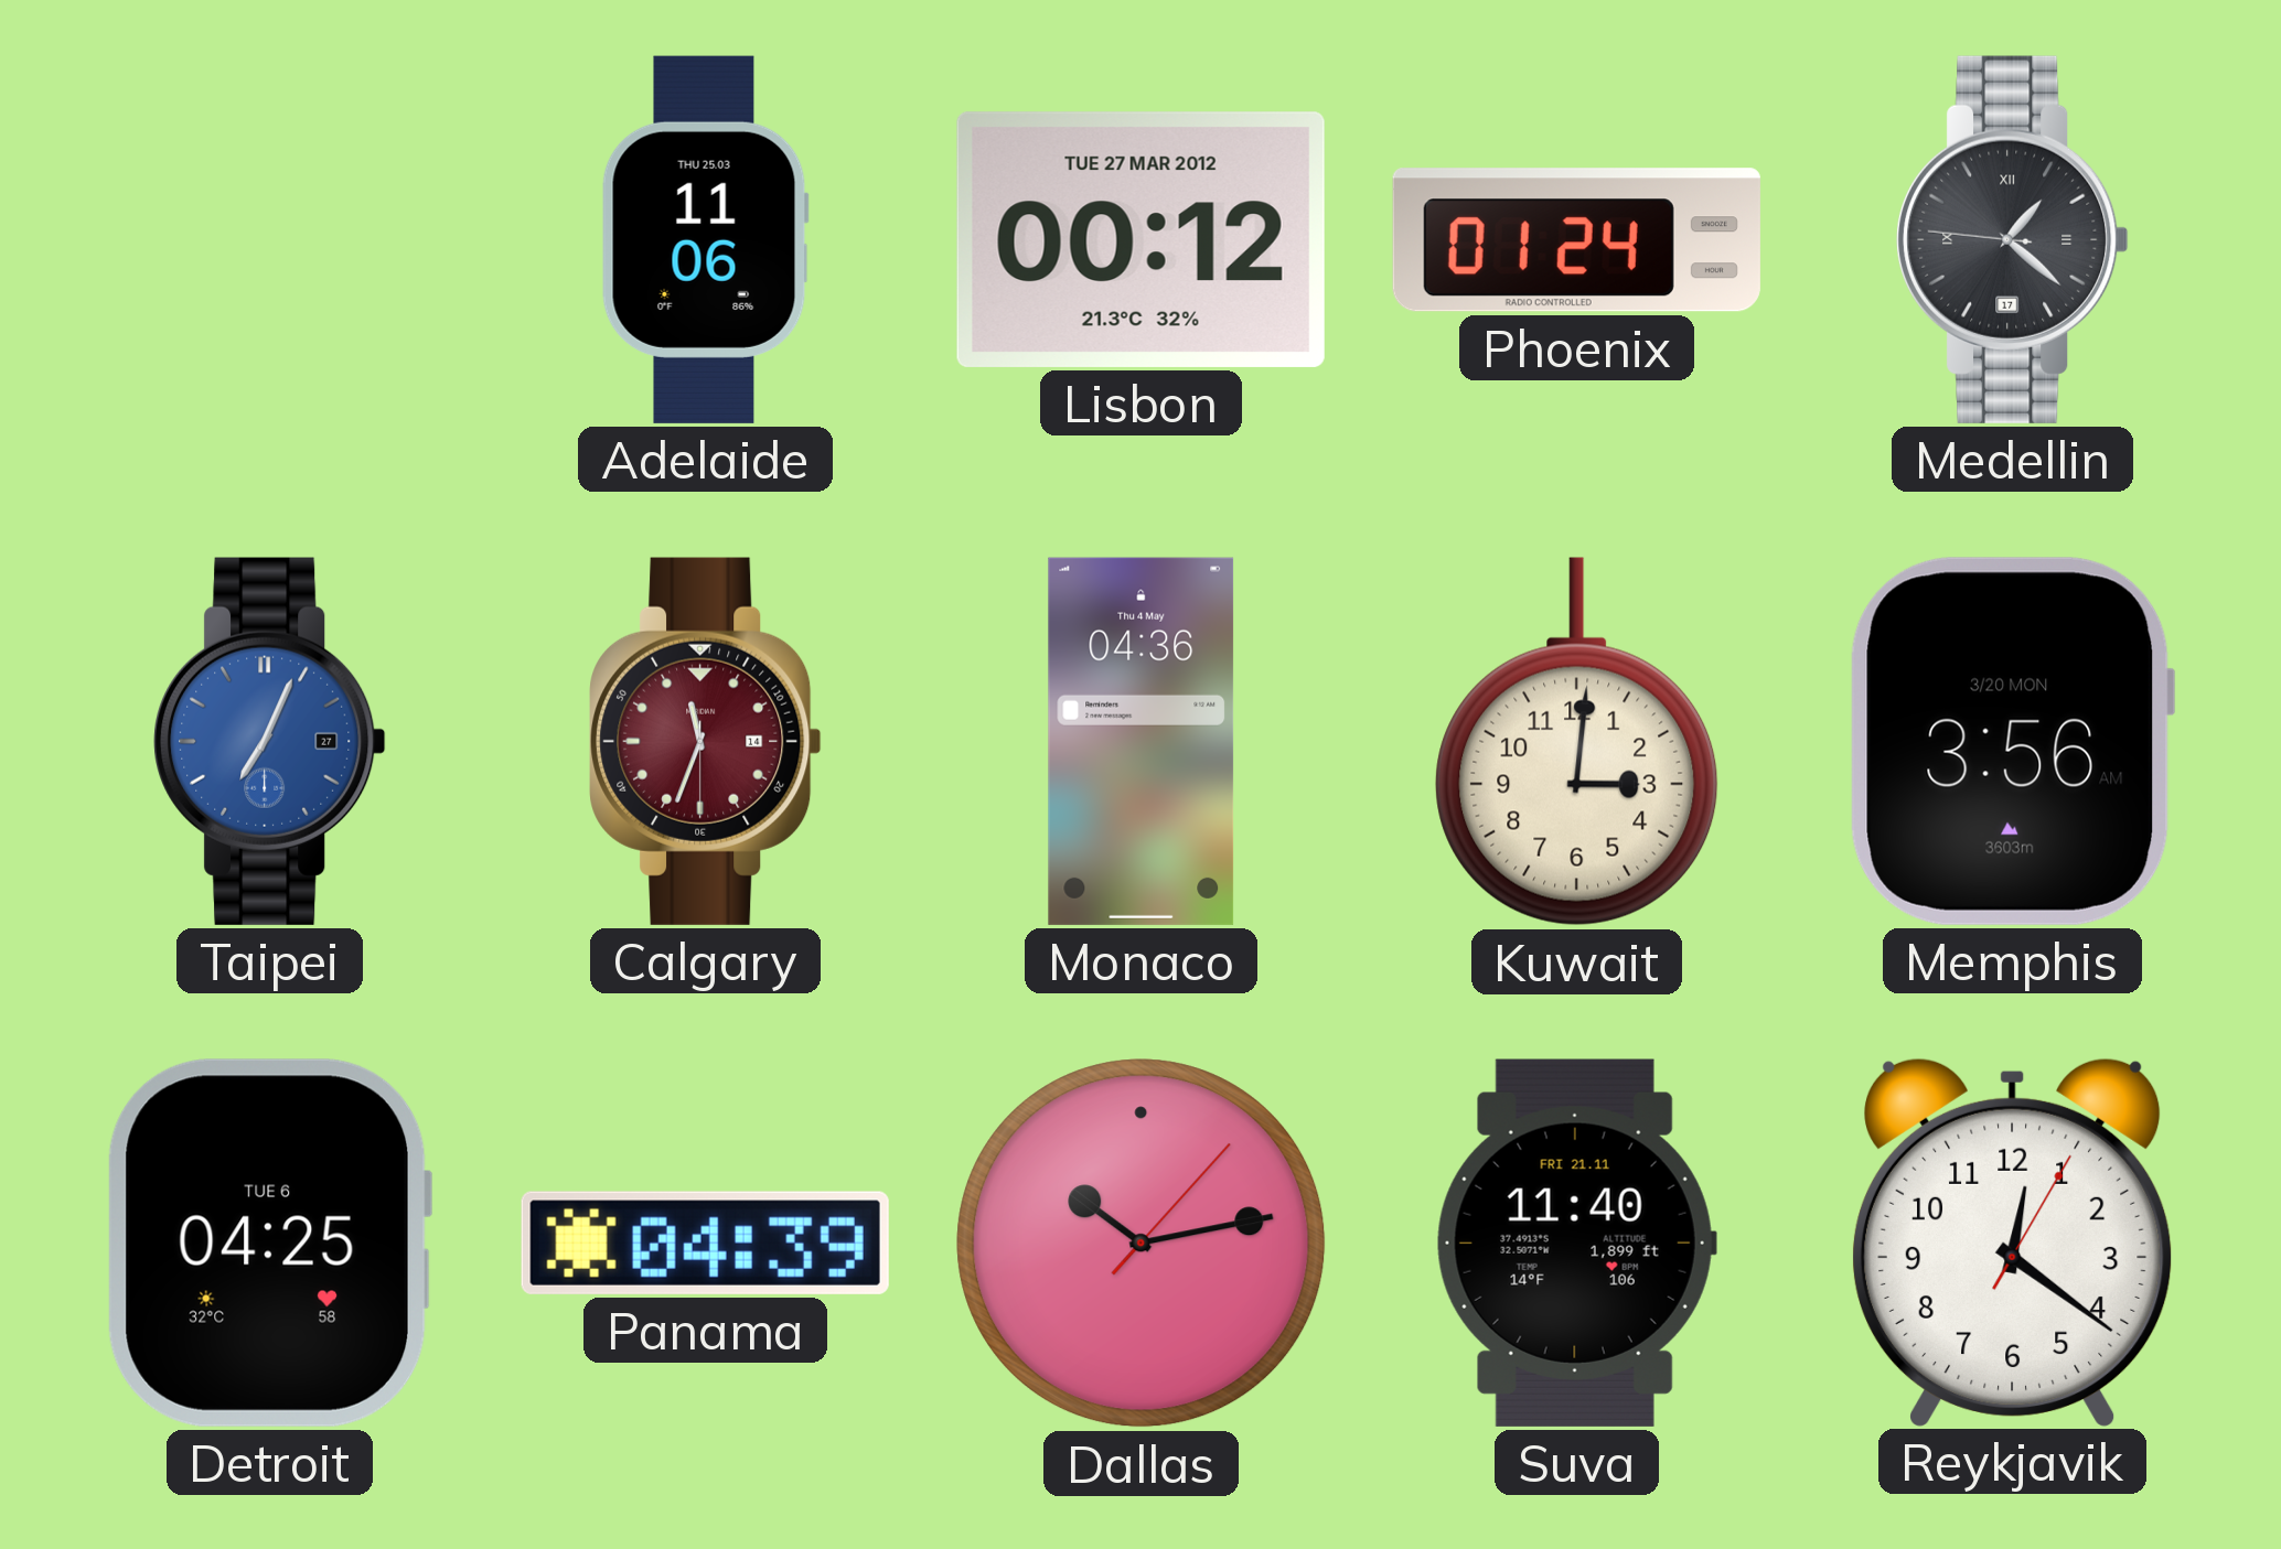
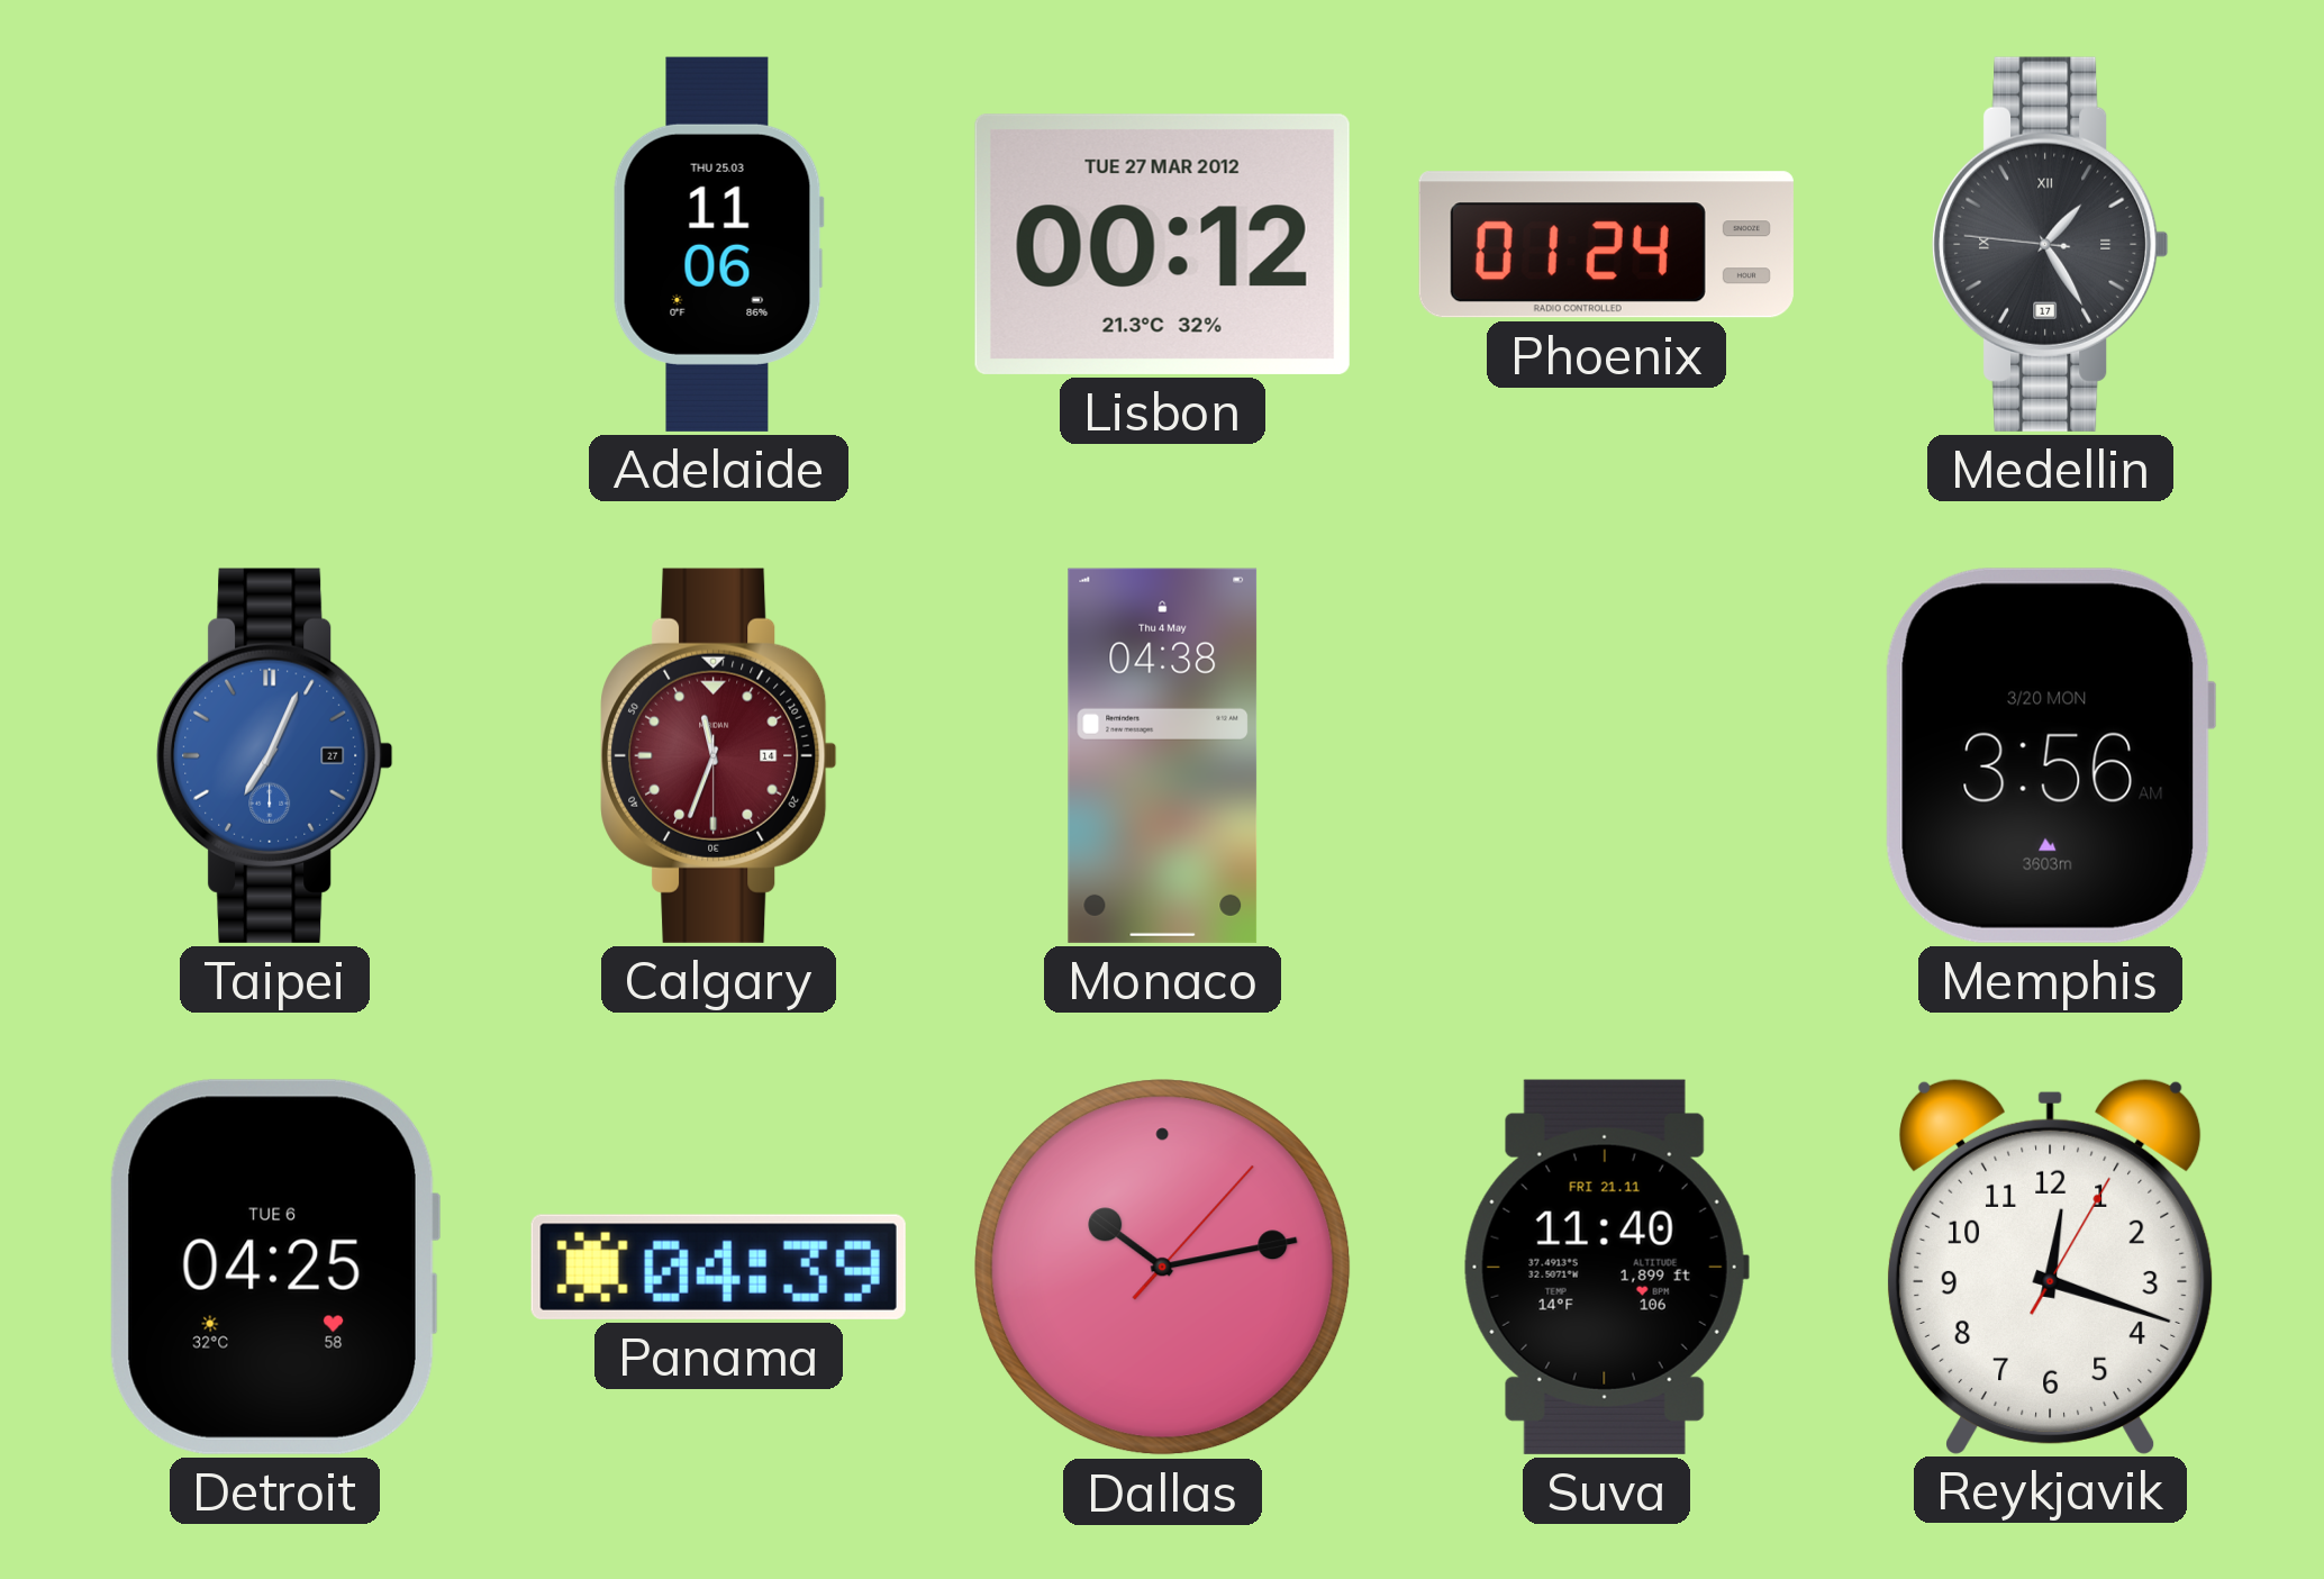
Medellin: 1:21 -> 1:24
Monaco: 04:36 -> 04:38
Kuwait: 3:01 -> none
Reykjavik: 12:21 -> 12:18
